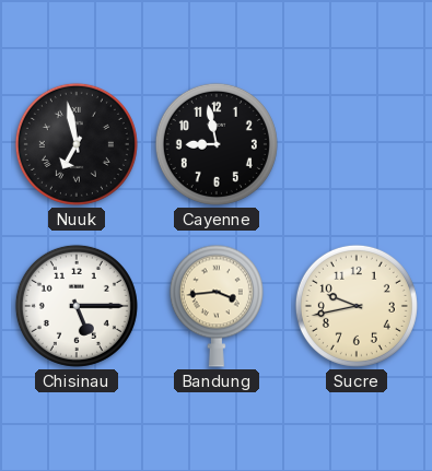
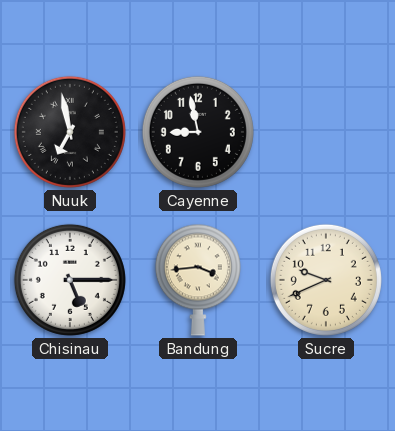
Sucre: 9:43 -> 9:41
